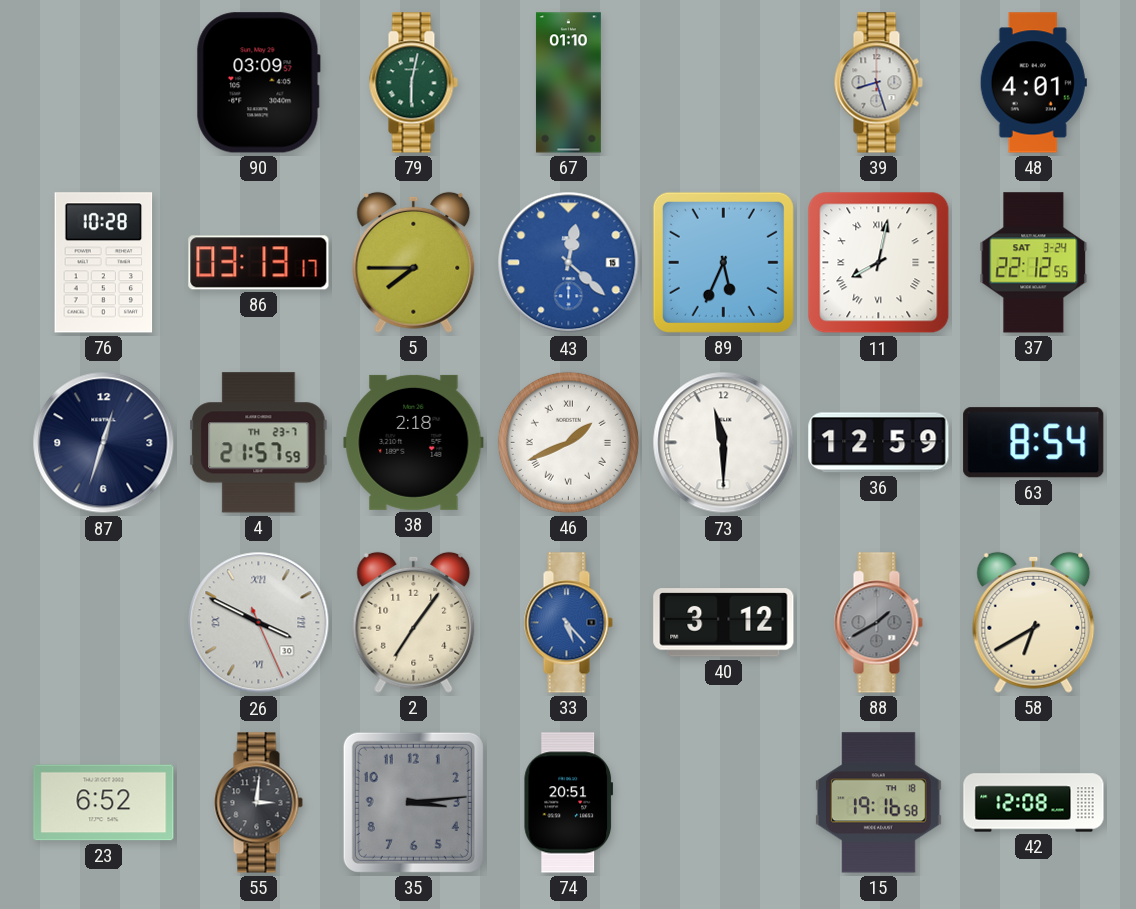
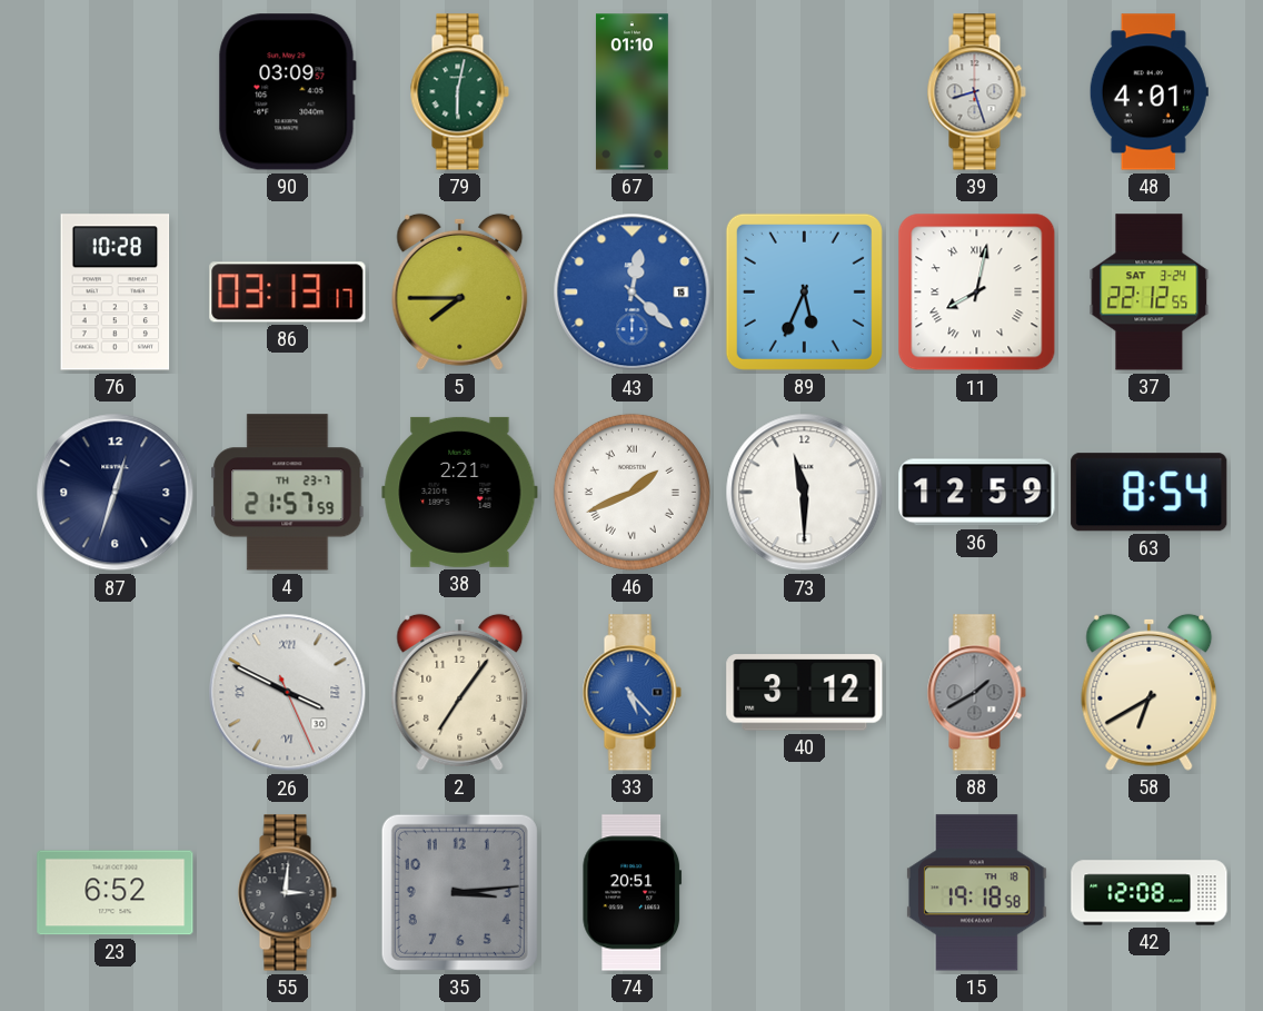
38: 2:18 -> 2:21
15: 19:16 -> 19:18
